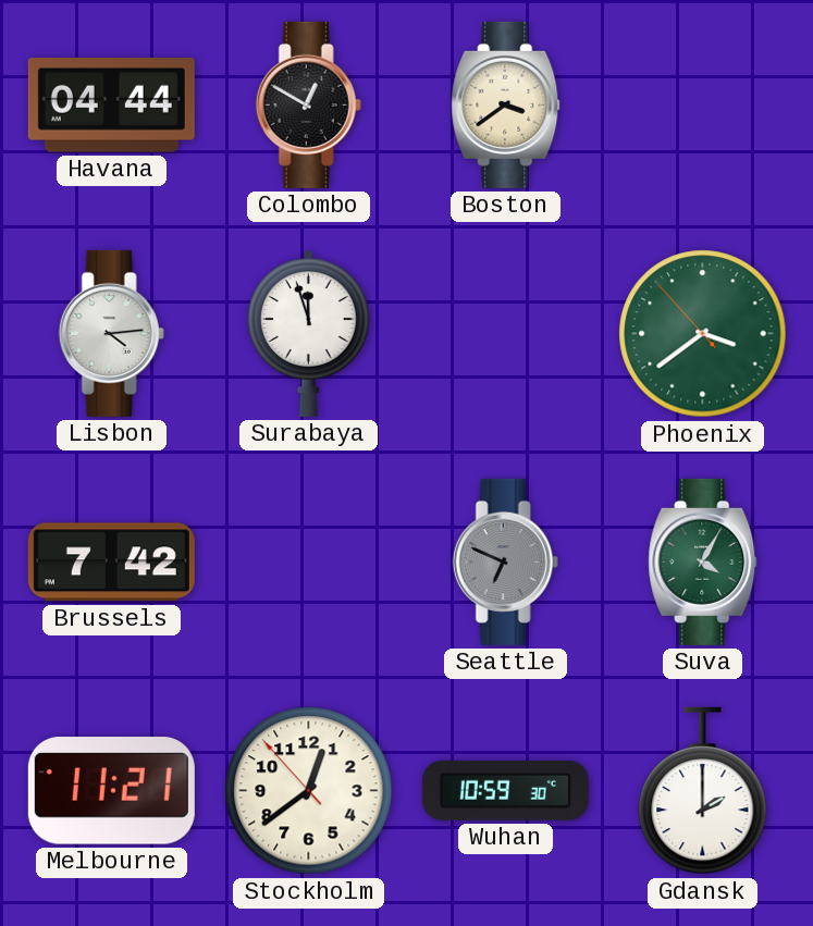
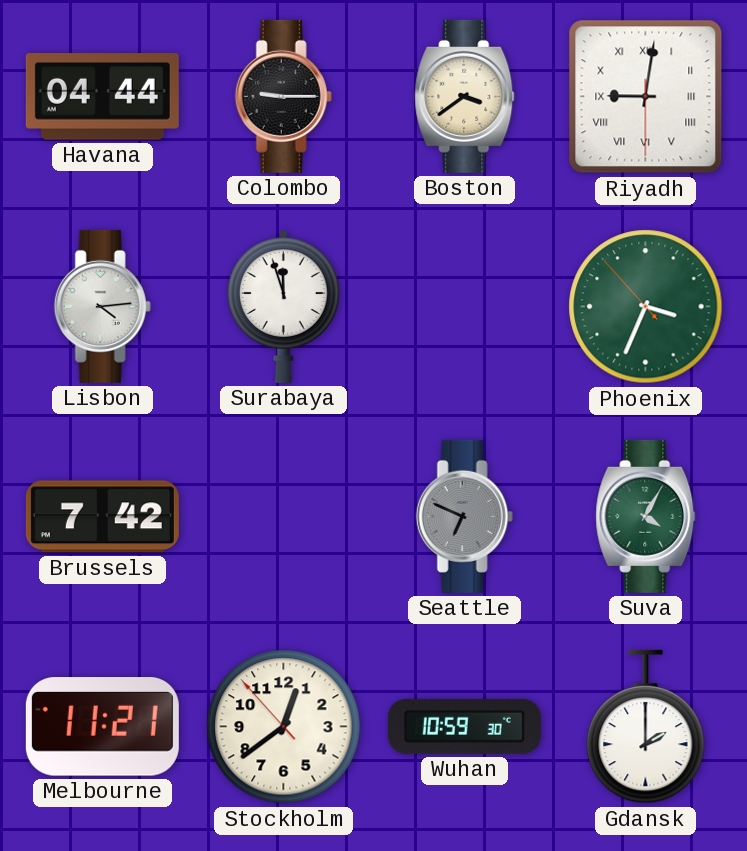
Colombo: 12:50 -> 9:15
Riyadh: none -> 9:01
Phoenix: 3:38 -> 3:33
